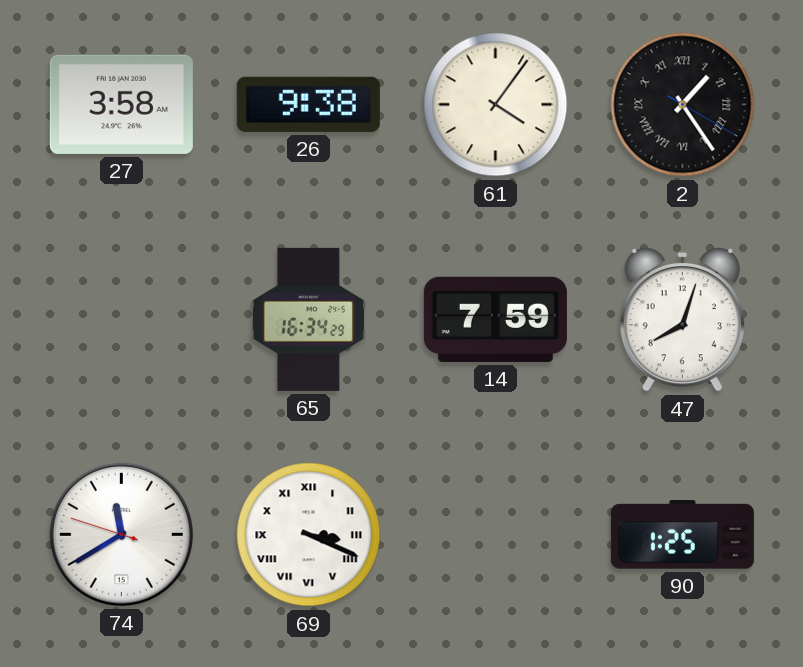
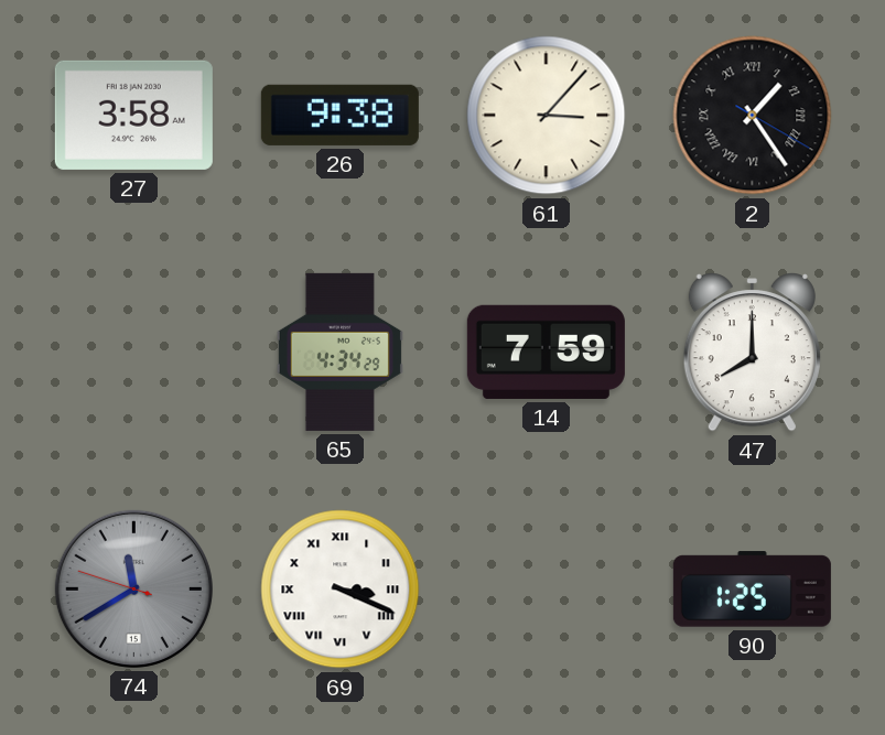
61: 4:06 -> 3:07
65: 16:34 -> 4:34
47: 8:03 -> 8:00
74 dial: white -> grey
